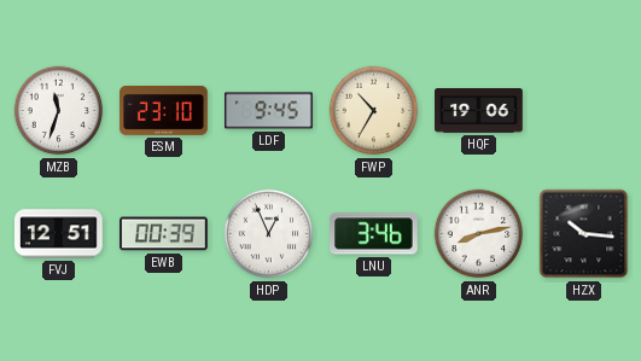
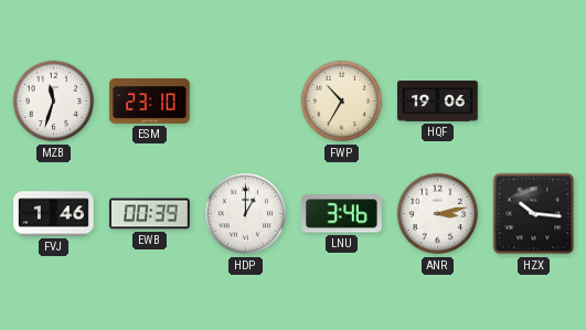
LDF: 9:45 -> none
FVJ: 12:51 -> 1:46
HDP: 12:56 -> 1:00
ANR: 8:13 -> 3:13
